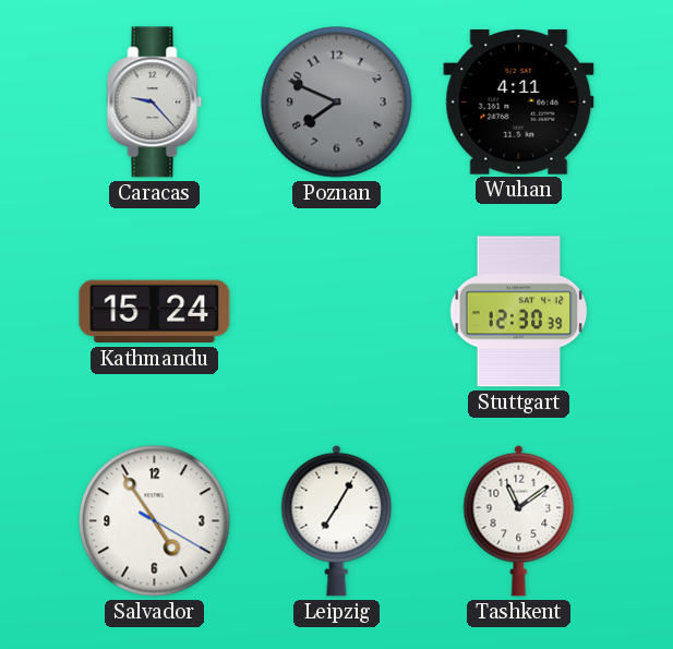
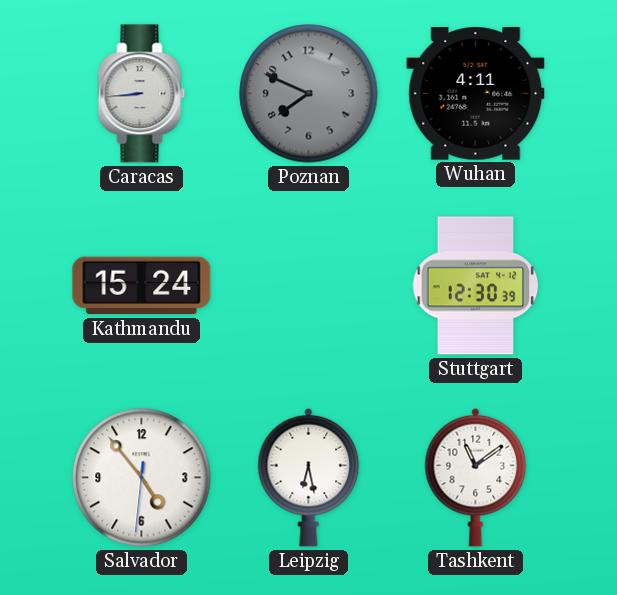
Caracas: 9:23 -> 8:44
Salvador: 4:54 -> 4:53
Leipzig: 7:05 -> 6:28
